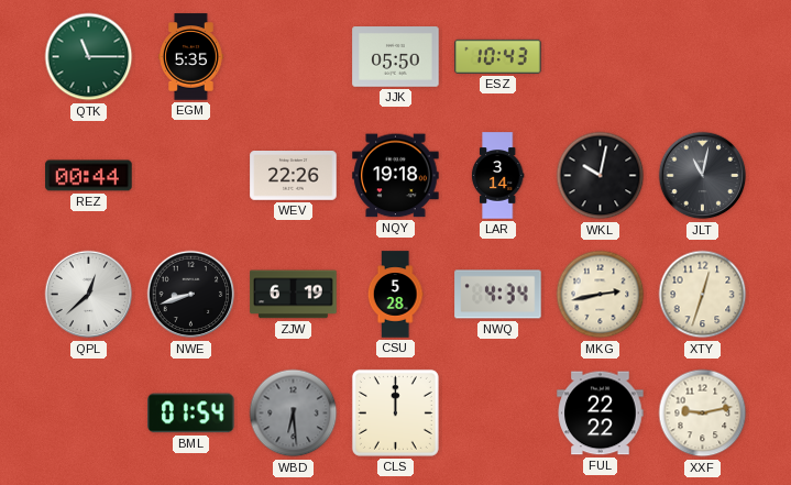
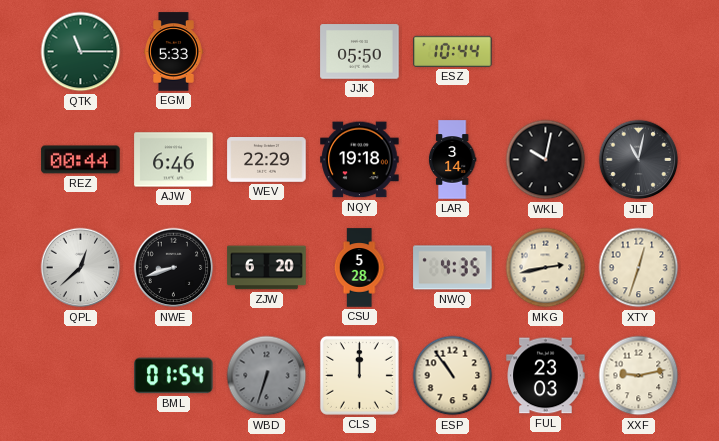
EGM: 5:35 -> 5:33
ESZ: 10:43 -> 10:44
AJW: none -> 6:46
WEV: 22:26 -> 22:29
ZJW: 6:19 -> 6:20
NWQ: 4:34 -> 4:35
WBD: 6:29 -> 6:33
ESP: none -> 10:54
FUL: 22:22 -> 23:03
